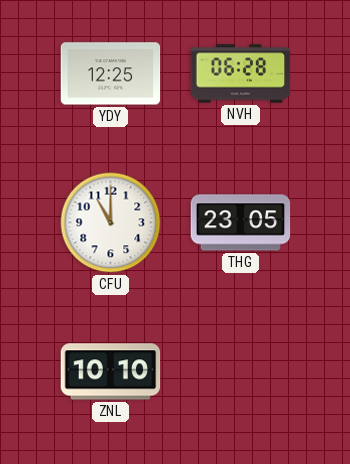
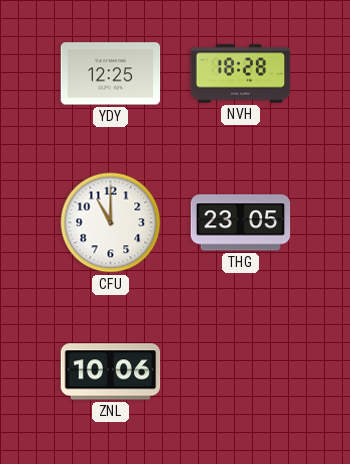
NVH: 06:28 -> 18:28
ZNL: 10:10 -> 10:06
